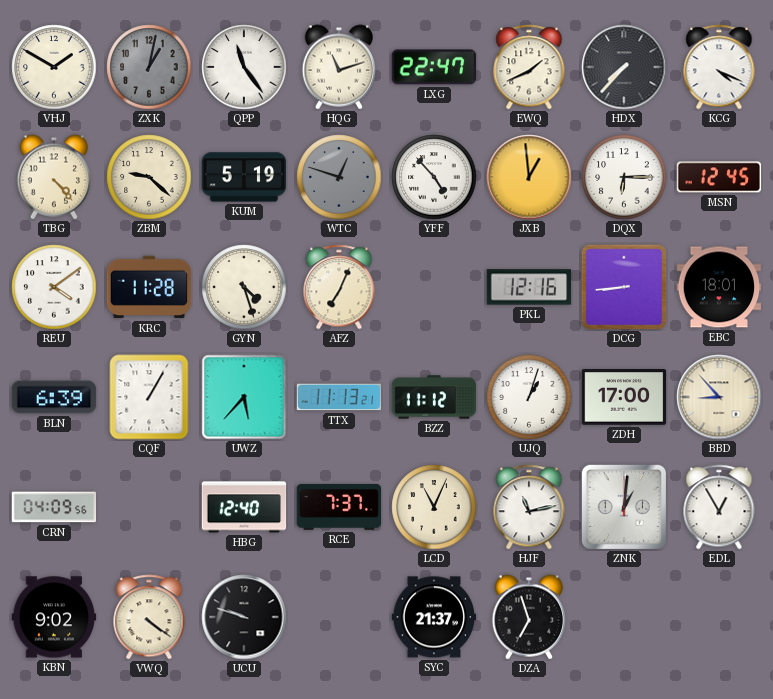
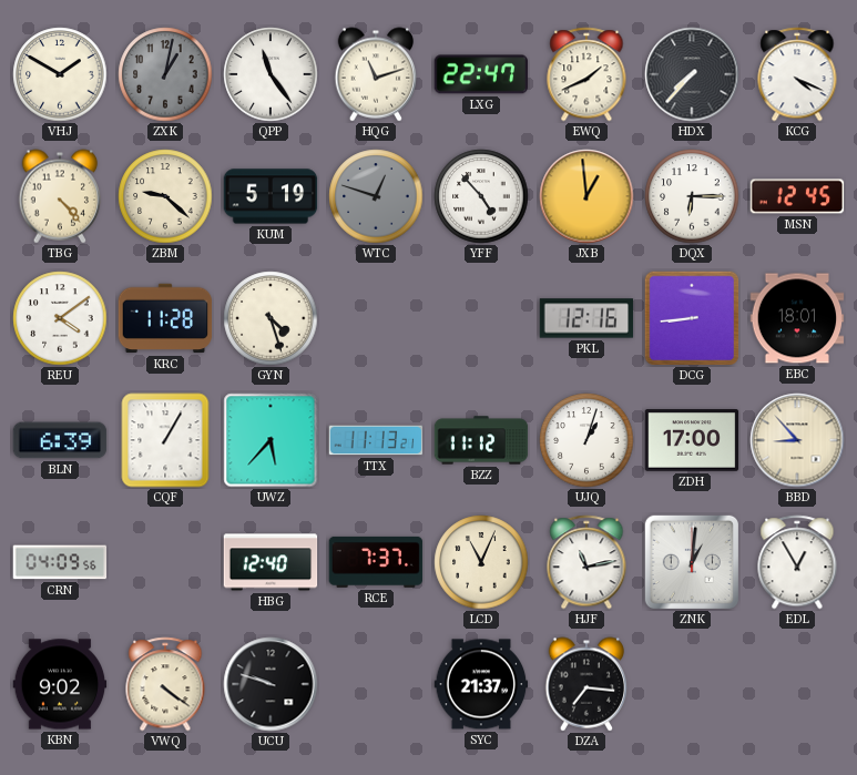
AFZ: 7:04 -> none
DZA: 6:57 -> 7:16
